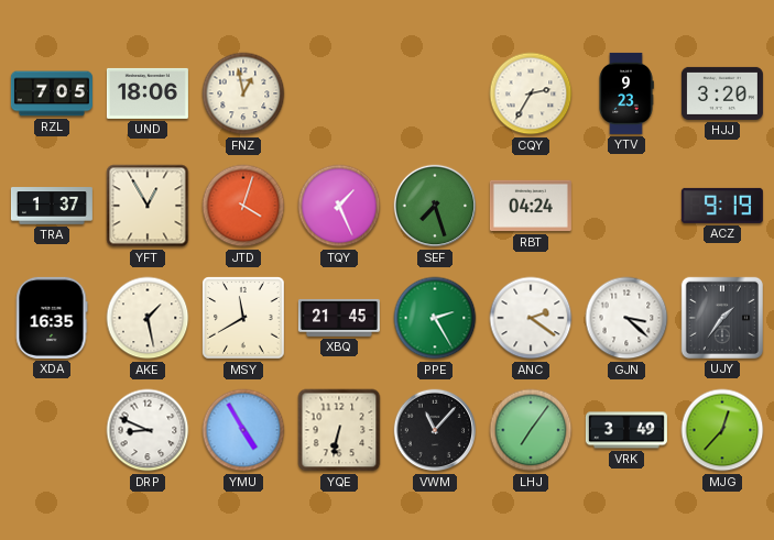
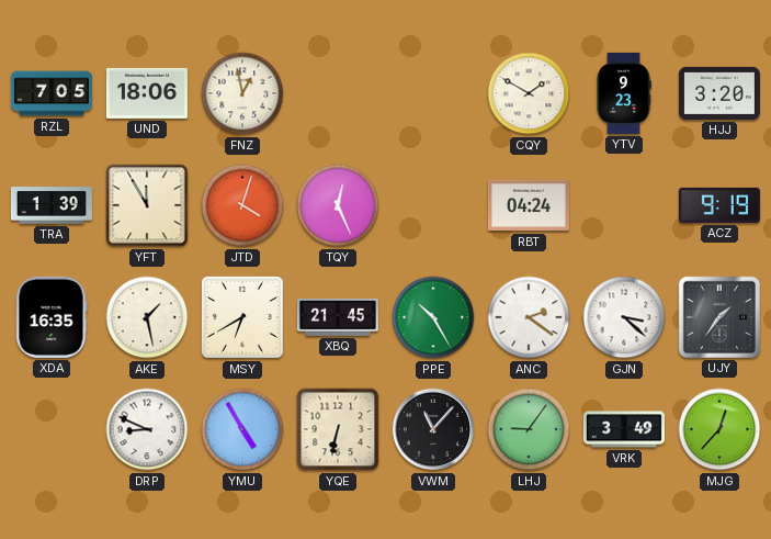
CQY: 2:35 -> 1:50
TRA: 1:37 -> 1:39
YFT: 12:55 -> 11:55
TQY: 1:26 -> 12:26
SEF: 7:27 -> none
MSY: 11:40 -> 6:40
PPE: 2:25 -> 10:25
LHJ: 7:06 -> 9:06
